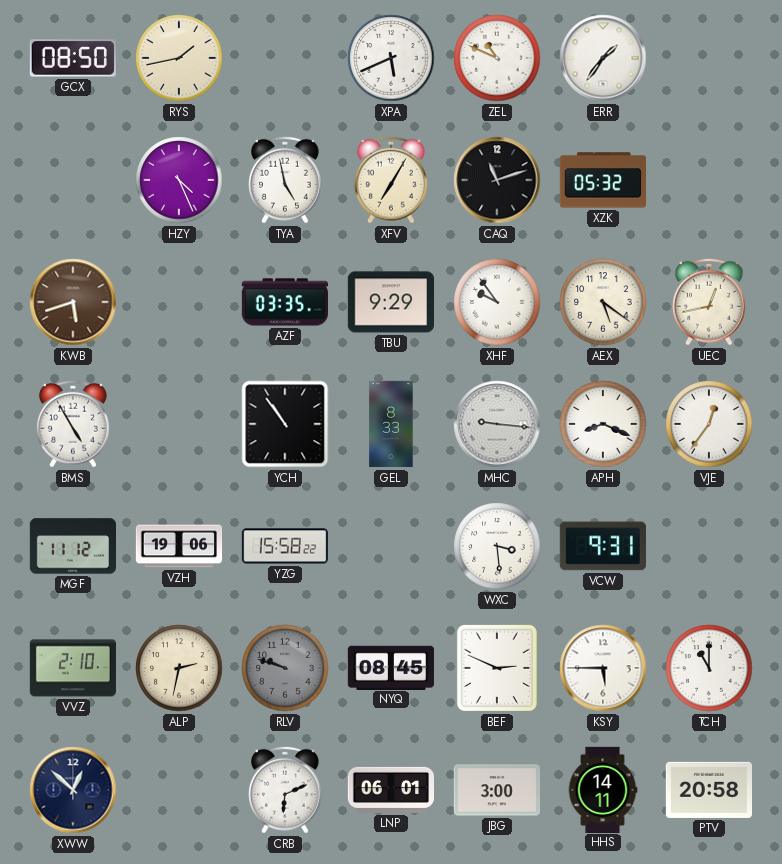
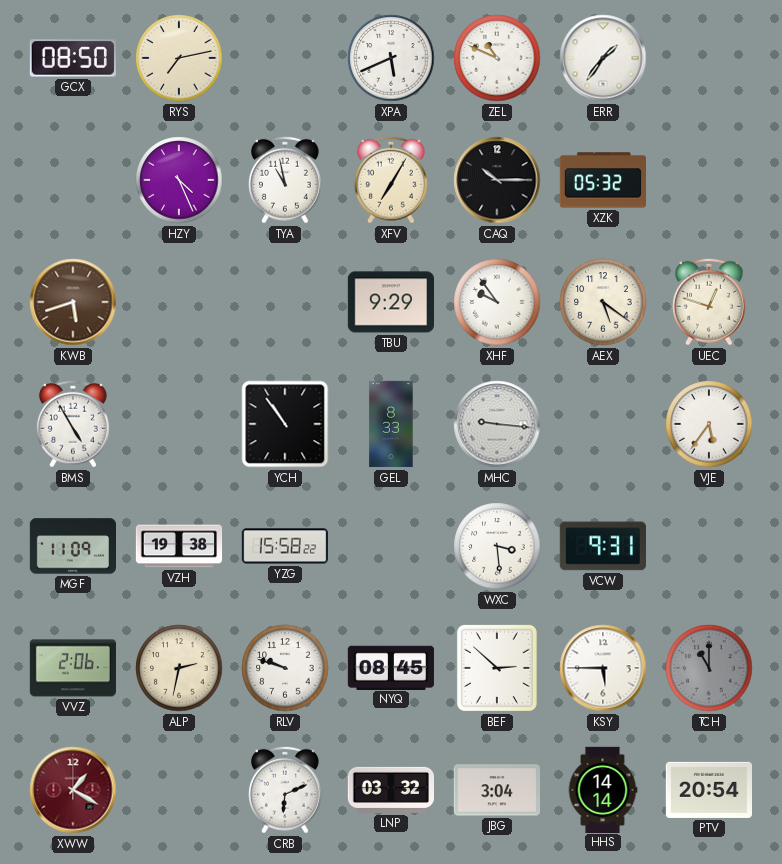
RYS: 1:43 -> 7:13
TYA: 4:58 -> 10:58
CAQ: 11:12 -> 10:15
AZF: 03:35 -> none
UEC: 12:43 -> 12:48
APH: 8:19 -> none
VJE: 12:36 -> 5:36
MGF: 11:12 -> 11:09
VZH: 19:06 -> 19:38
VVZ: 2:10 -> 2:06
RLV dial: grey -> white
BEF: 2:49 -> 2:52
TCH dial: white -> grey
XWW: 12:52 -> 1:20
XWW dial: navy -> burgundy
LNP: 06:01 -> 03:32
JBG: 3:00 -> 3:04
HHS: 14:11 -> 14:14
PTV: 20:58 -> 20:54
